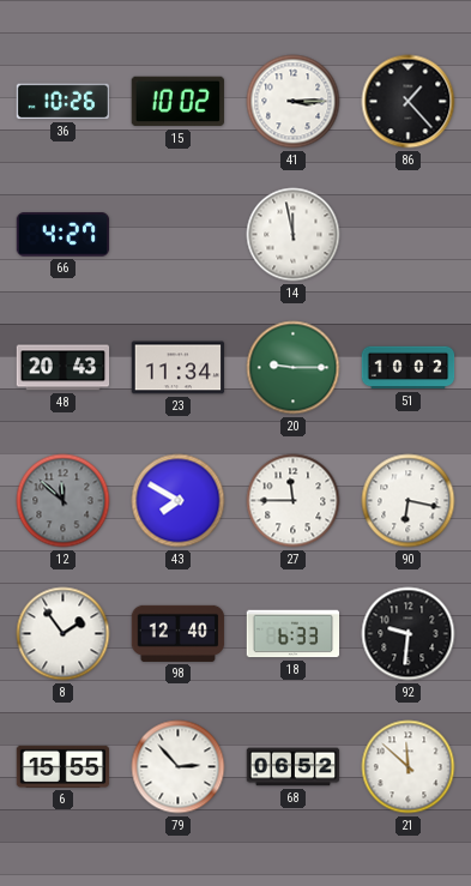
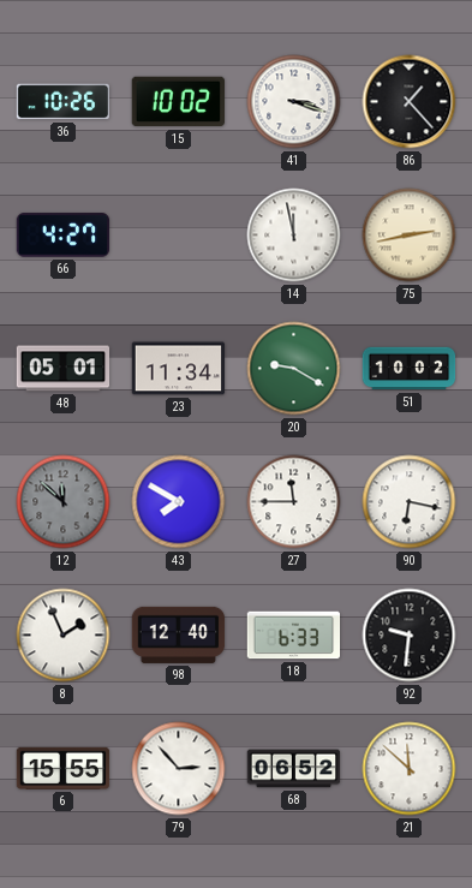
41: 3:15 -> 3:18
75: none -> 2:43
48: 20:43 -> 05:01
20: 9:15 -> 9:20
8: 1:54 -> 1:56
